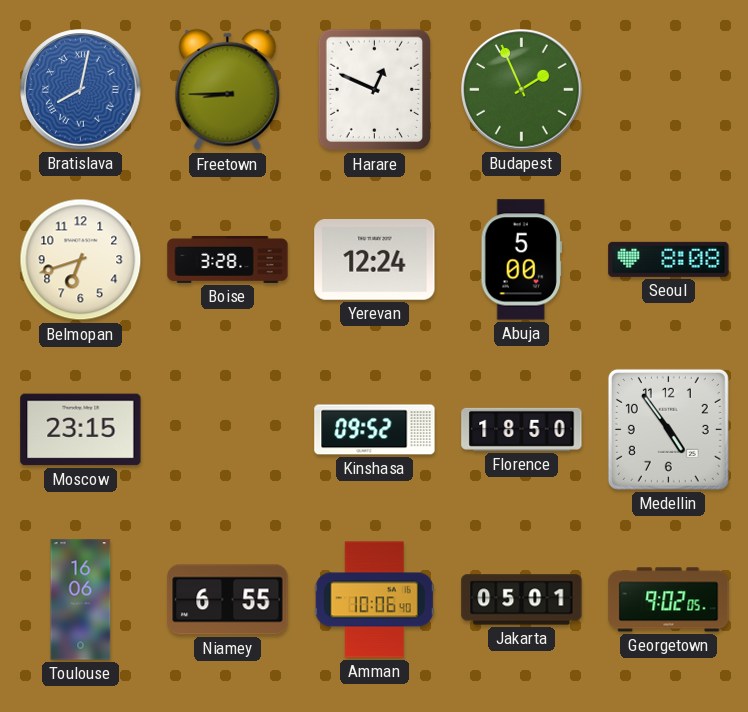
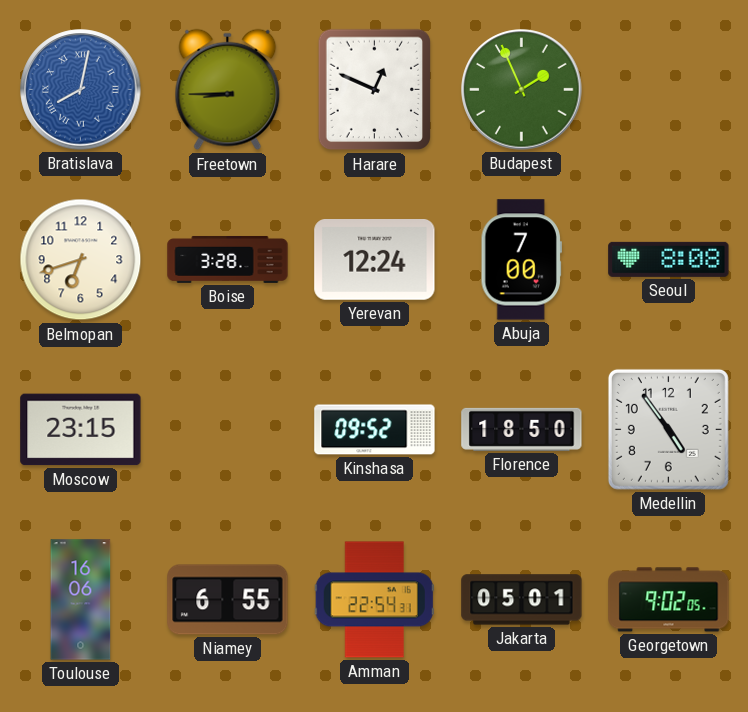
Abuja: 5:00 -> 7:00
Amman: 10:06 -> 22:54
